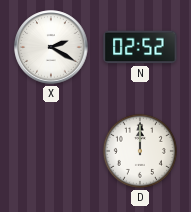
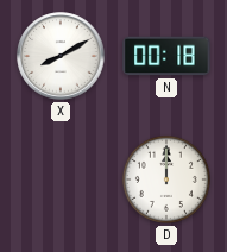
X: 2:20 -> 8:10
N: 02:52 -> 00:18
